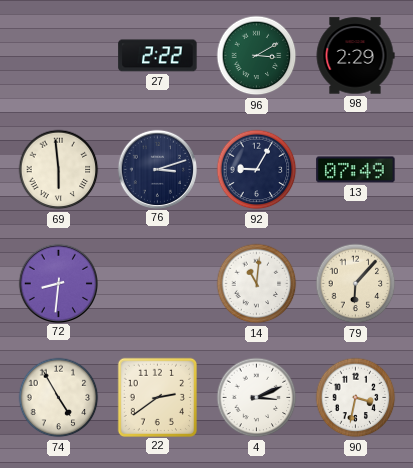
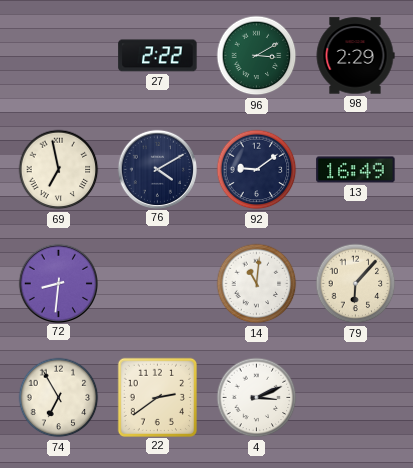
69: 5:59 -> 6:58
76: 3:12 -> 4:10
92: 9:05 -> 9:09
13: 07:49 -> 16:49
74: 4:55 -> 6:55
90: 3:32 -> none
